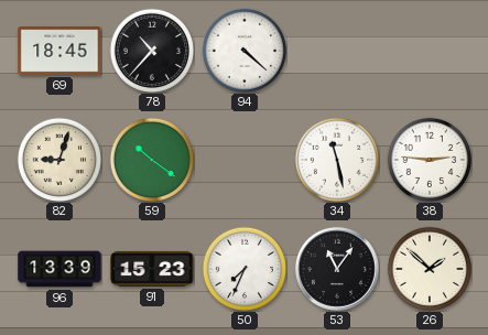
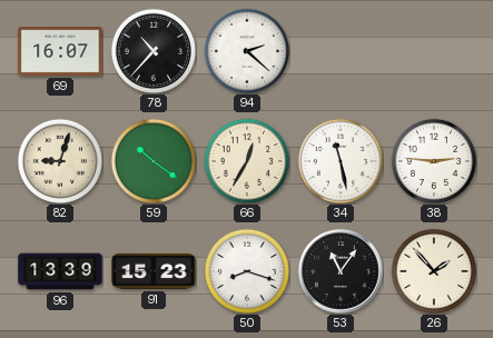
69: 18:45 -> 16:07
94: 4:22 -> 2:22
66: none -> 12:35
50: 7:34 -> 8:18
26: 1:52 -> 1:53
